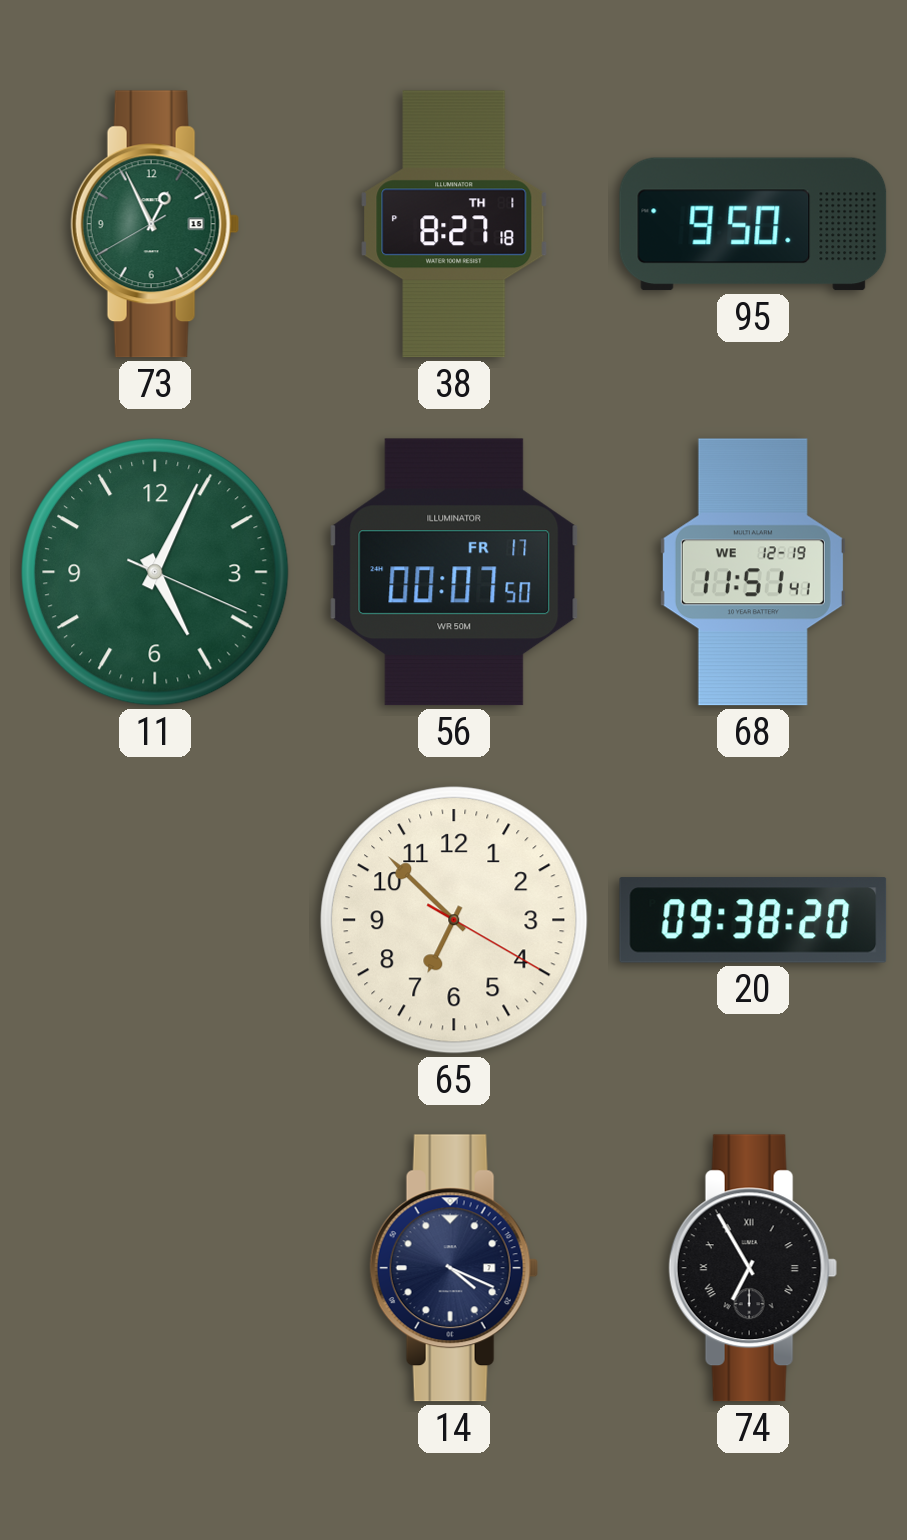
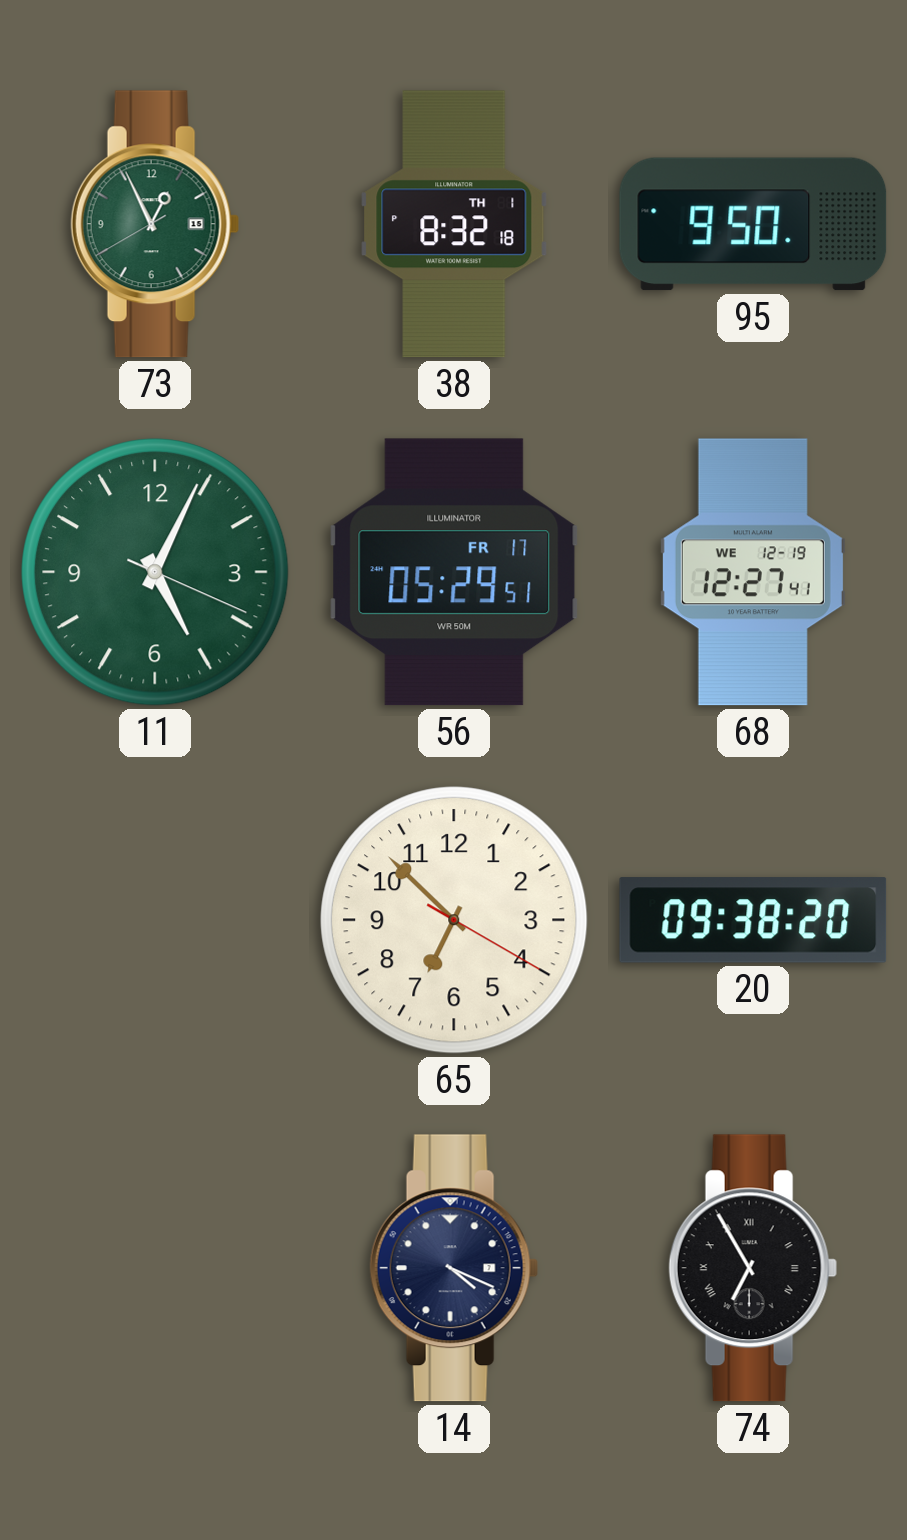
38: 8:27 -> 8:32
56: 00:07 -> 05:29
68: 11:51 -> 12:27
